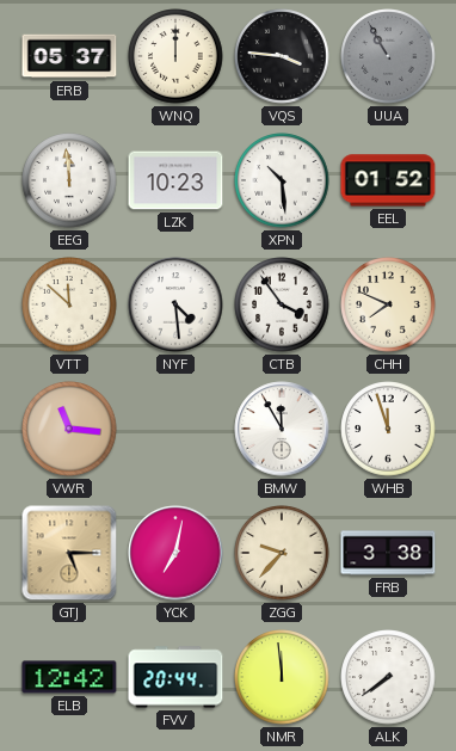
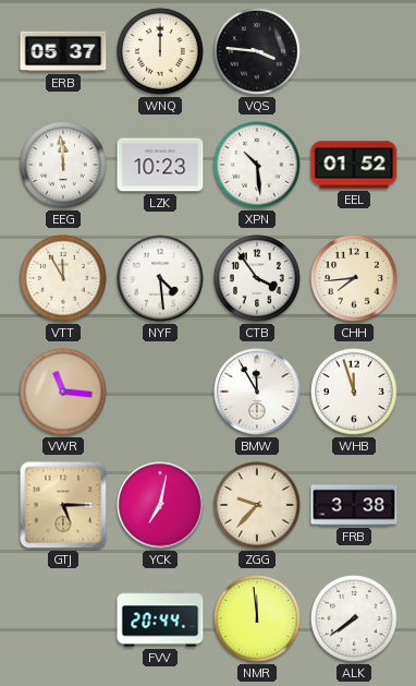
UUA: 10:55 -> none
VTT: 11:52 -> 11:55
CHH: 7:49 -> 7:44
ELB: 12:42 -> none
